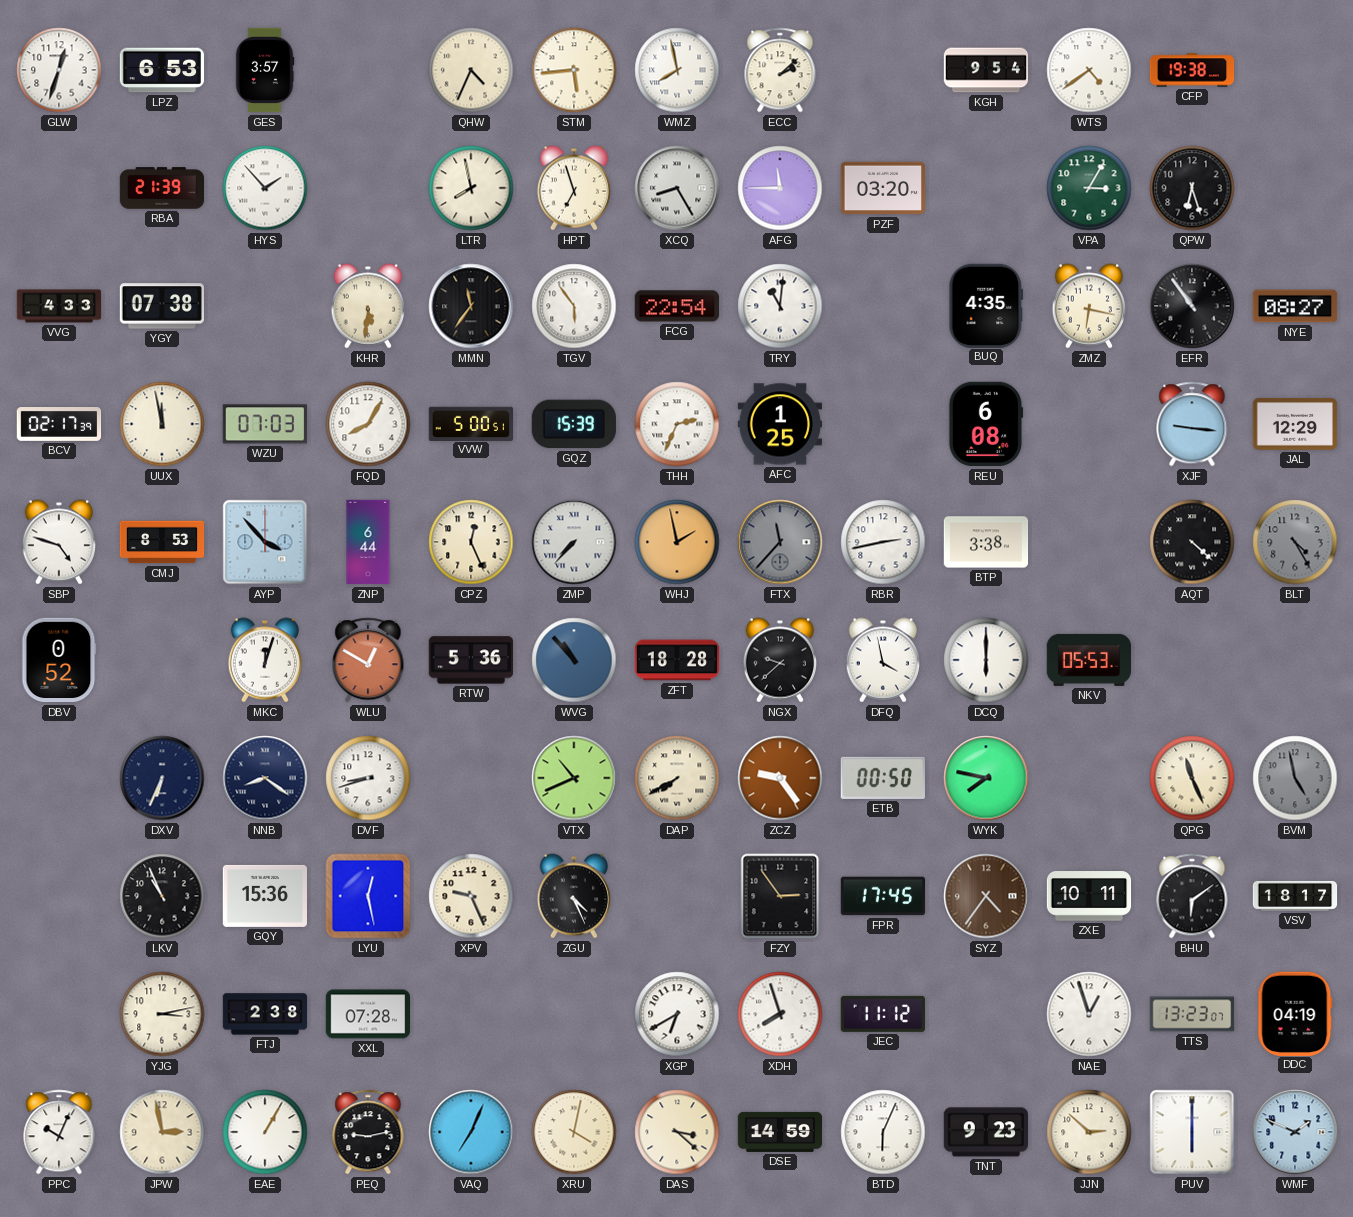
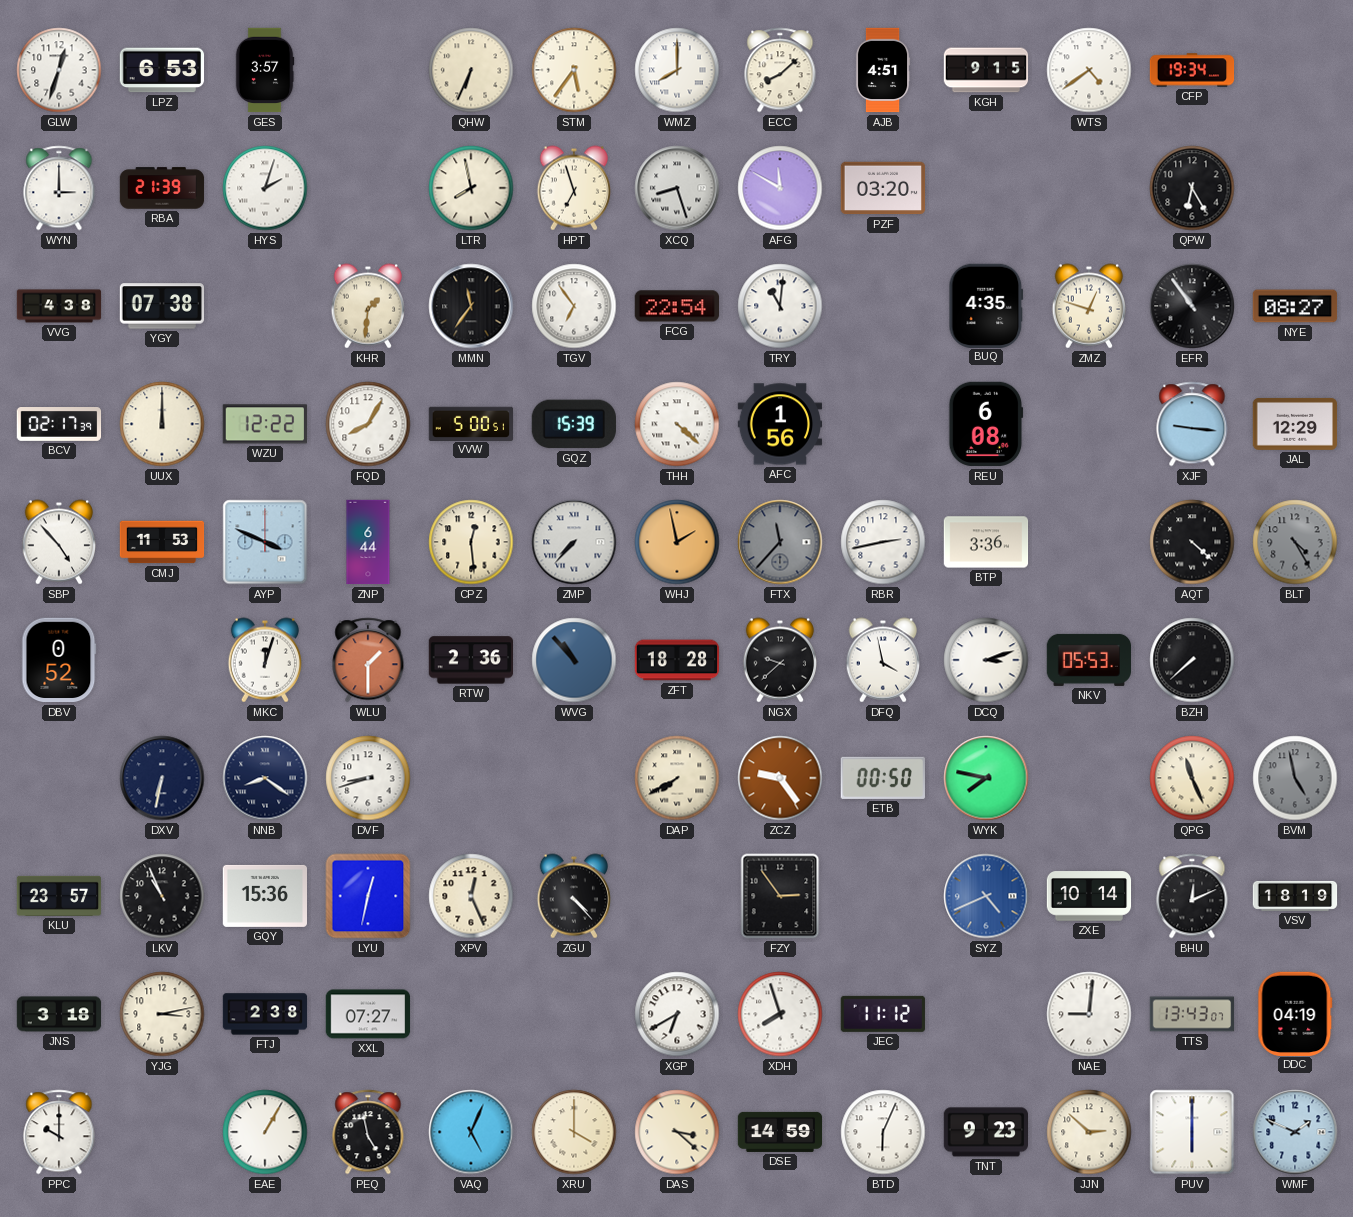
QHW: 4:34 -> 6:34
STM: 5:44 -> 5:36
WMZ: 7:58 -> 8:00
ECC: 2:08 -> 8:08
AJB: none -> 4:51
KGH: 9:54 -> 9:15
CFP: 19:38 -> 19:34
WYN: none -> 3:00
HYS: 1:53 -> 2:03
XCQ: 8:25 -> 8:27
AFG: 11:45 -> 11:50
VPA: 3:05 -> none
QPW: 6:27 -> 6:25
VVG: 4:33 -> 4:38
KHR: 5:31 -> 1:31
TGV: 5:54 -> 6:54
ZMZ: 6:17 -> 12:48
UUX: 11:58 -> 12:00
WZU: 07:03 -> 12:22
THH: 2:34 -> 4:22
AFC: 1:25 -> 1:56
SBP: 4:48 -> 4:53
CMJ: 8:53 -> 11:53
AYP: 3:53 -> 3:49
CPZ: 12:26 -> 12:29
BTP: 3:38 -> 3:36
WLU: 12:50 -> 1:30
RTW: 5:36 -> 2:36
DCQ: 6:00 -> 3:12
BZH: none -> 7:38
DXV: 6:34 -> 6:32
VTX: 10:41 -> none
KLU: none -> 23:57
LYU: 12:28 -> 12:32
XPV: 9:26 -> 12:26
ZGU: 4:26 -> 4:23
FPR: 17:45 -> none
SYZ: 4:36 -> 4:41
SYZ dial: brown -> blue
ZXE: 10:11 -> 10:14
BHU: 6:09 -> 12:11
VSV: 18:17 -> 18:19
JNS: none -> 3:18
XXL: 07:28 -> 07:27
NAE: 12:57 -> 9:01
TTS: 13:23 -> 13:43
PPC: 10:04 -> 10:00
JPW: 2:58 -> none
PEQ: 9:13 -> 4:58
VAQ: 7:04 -> 5:04
XRU: 4:02 -> 4:00
